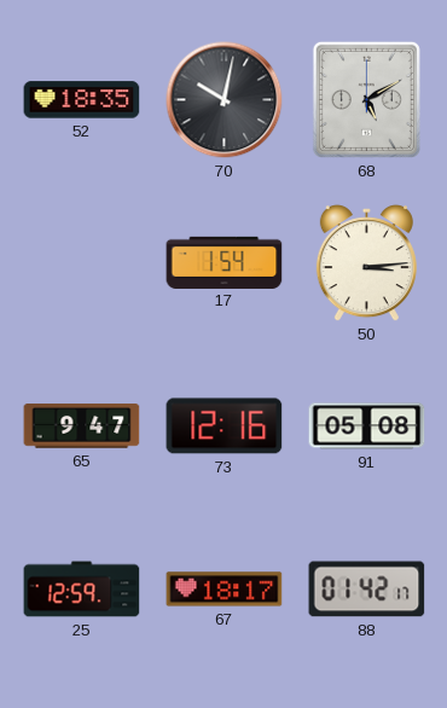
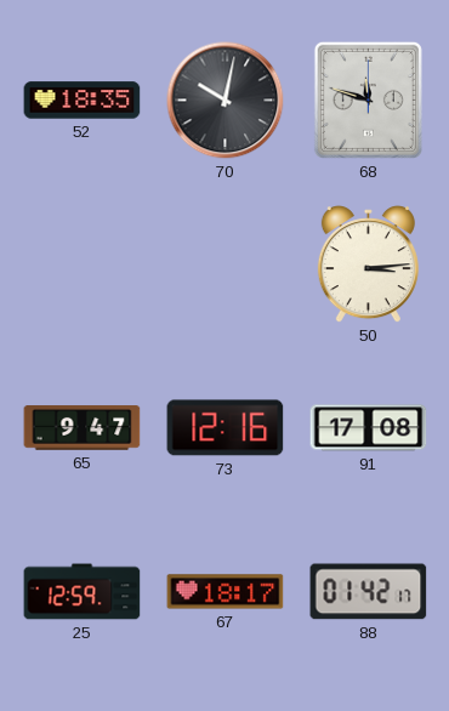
68: 5:10 -> 11:48
17: 1:54 -> none
91: 05:08 -> 17:08
